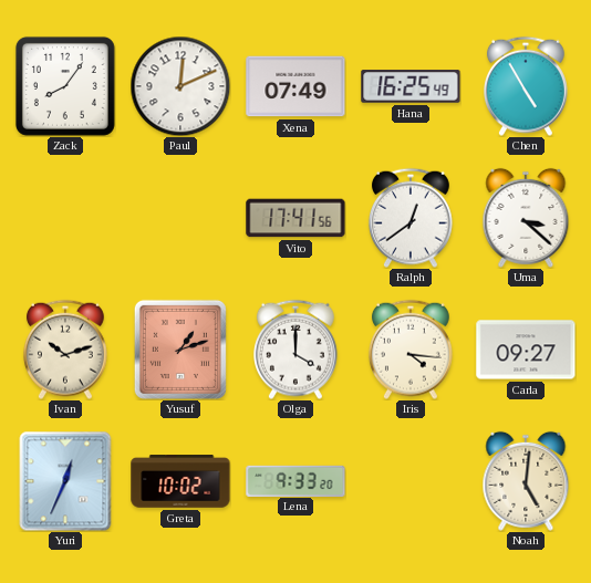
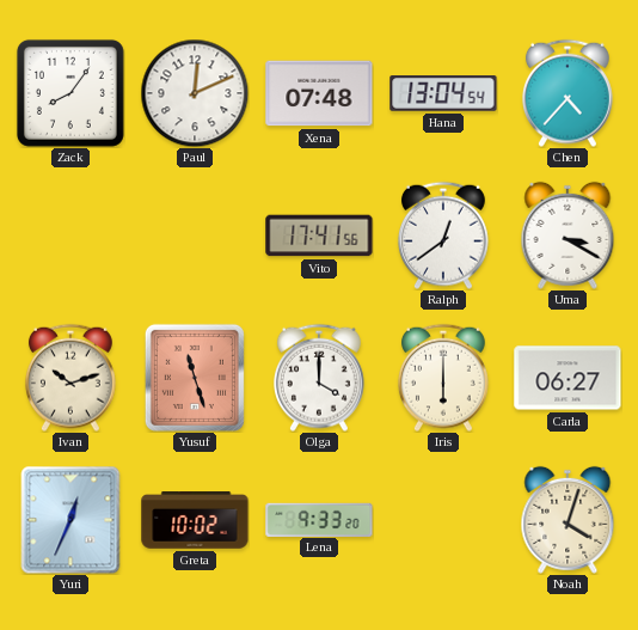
Xena: 07:49 -> 07:48
Hana: 16:25 -> 13:04
Chen: 4:55 -> 4:37
Uma: 3:22 -> 3:20
Yusuf: 1:12 -> 11:27
Iris: 4:16 -> 6:00
Carla: 09:27 -> 06:27
Noah: 5:01 -> 4:03
